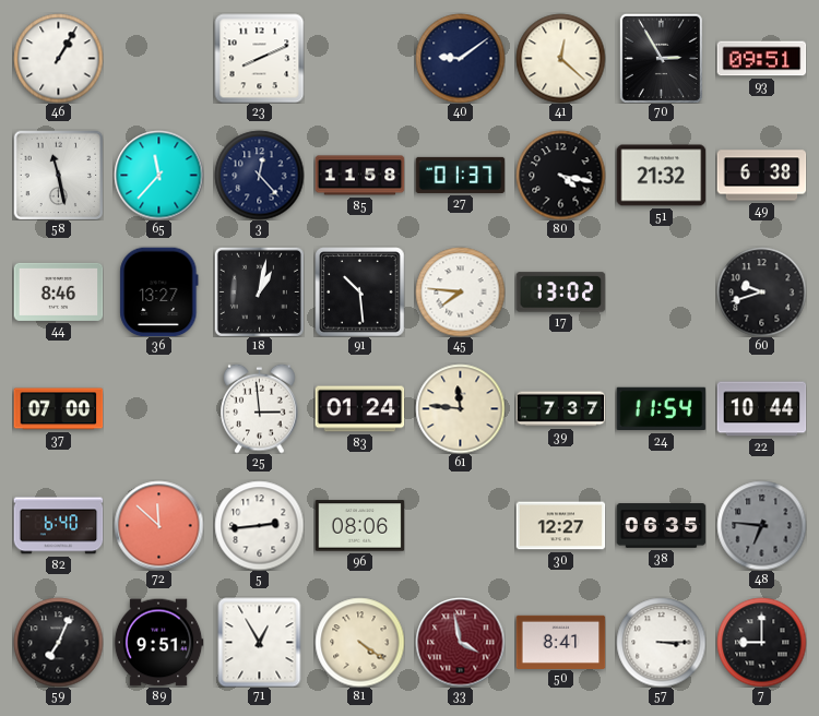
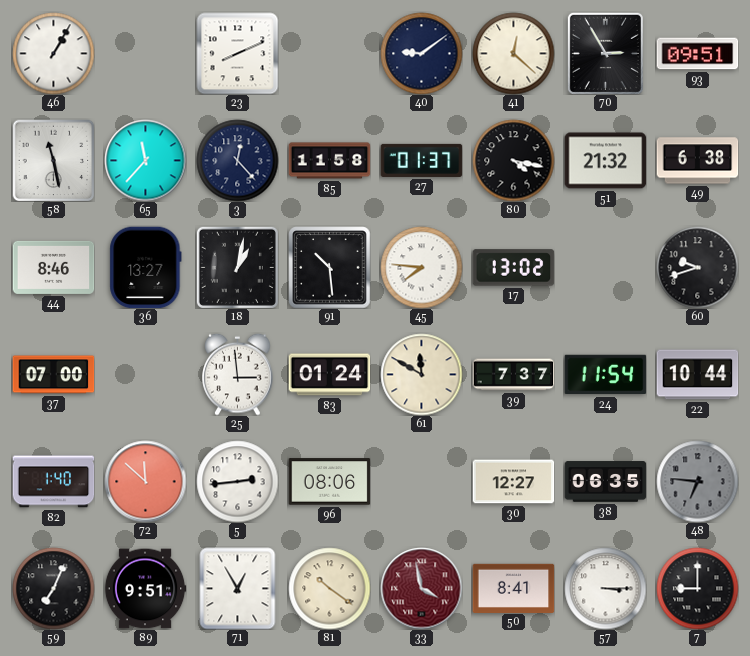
61: 11:46 -> 11:50
82: 6:40 -> 1:40
81: 4:21 -> 10:21
